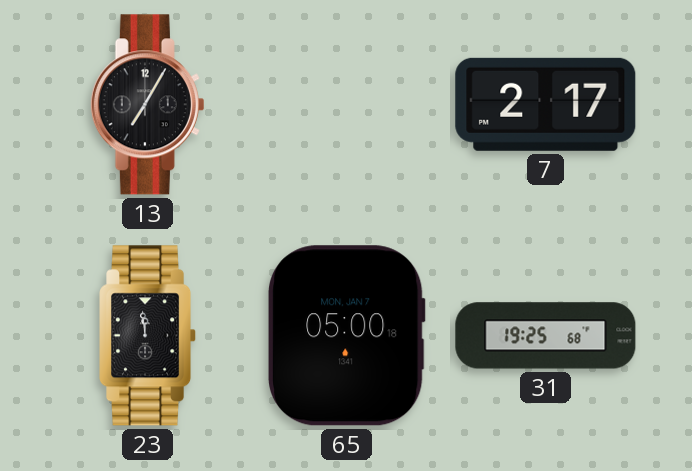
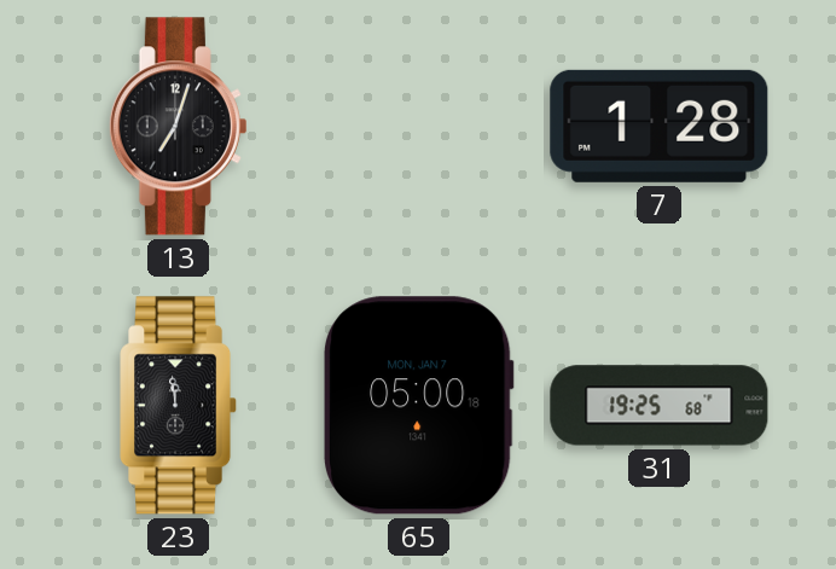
13: 7:05 -> 7:03
7: 2:17 -> 1:28
